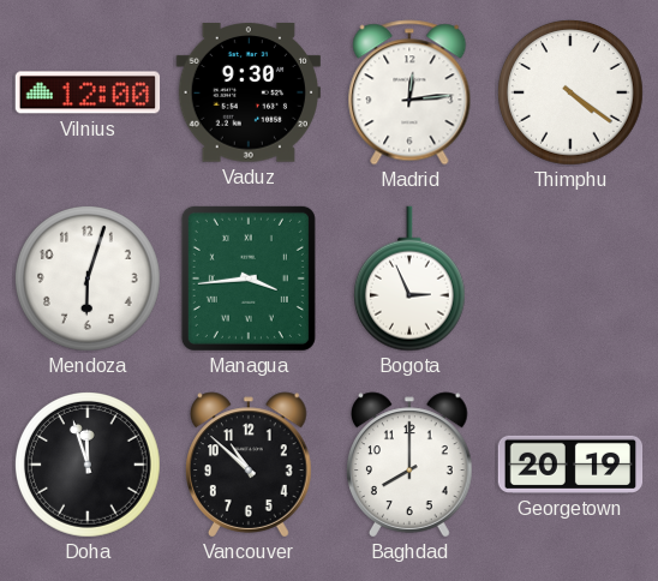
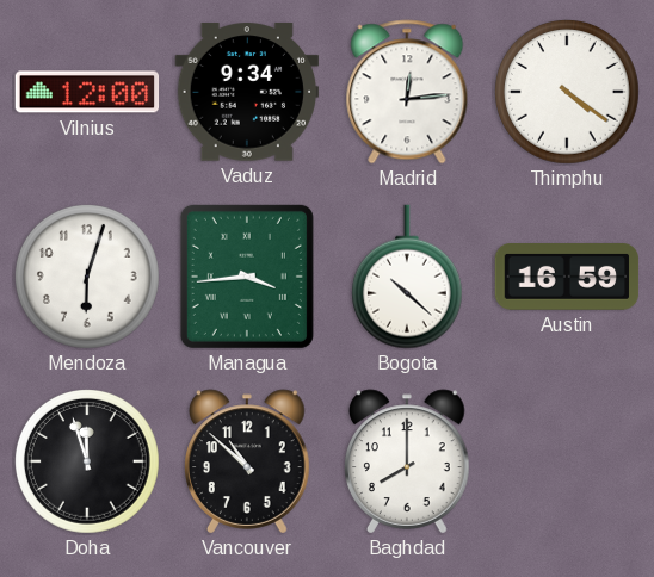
Vaduz: 9:30 -> 9:34
Bogota: 2:56 -> 10:22
Austin: none -> 16:59
Georgetown: 20:19 -> none
